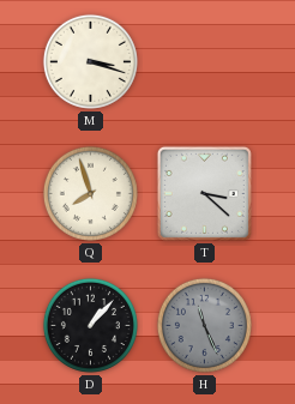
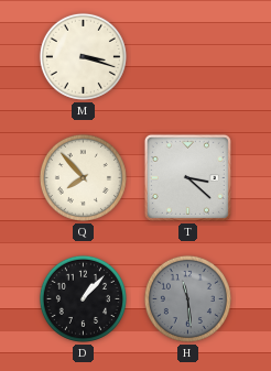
Q: 7:57 -> 7:53
H: 11:26 -> 11:29
